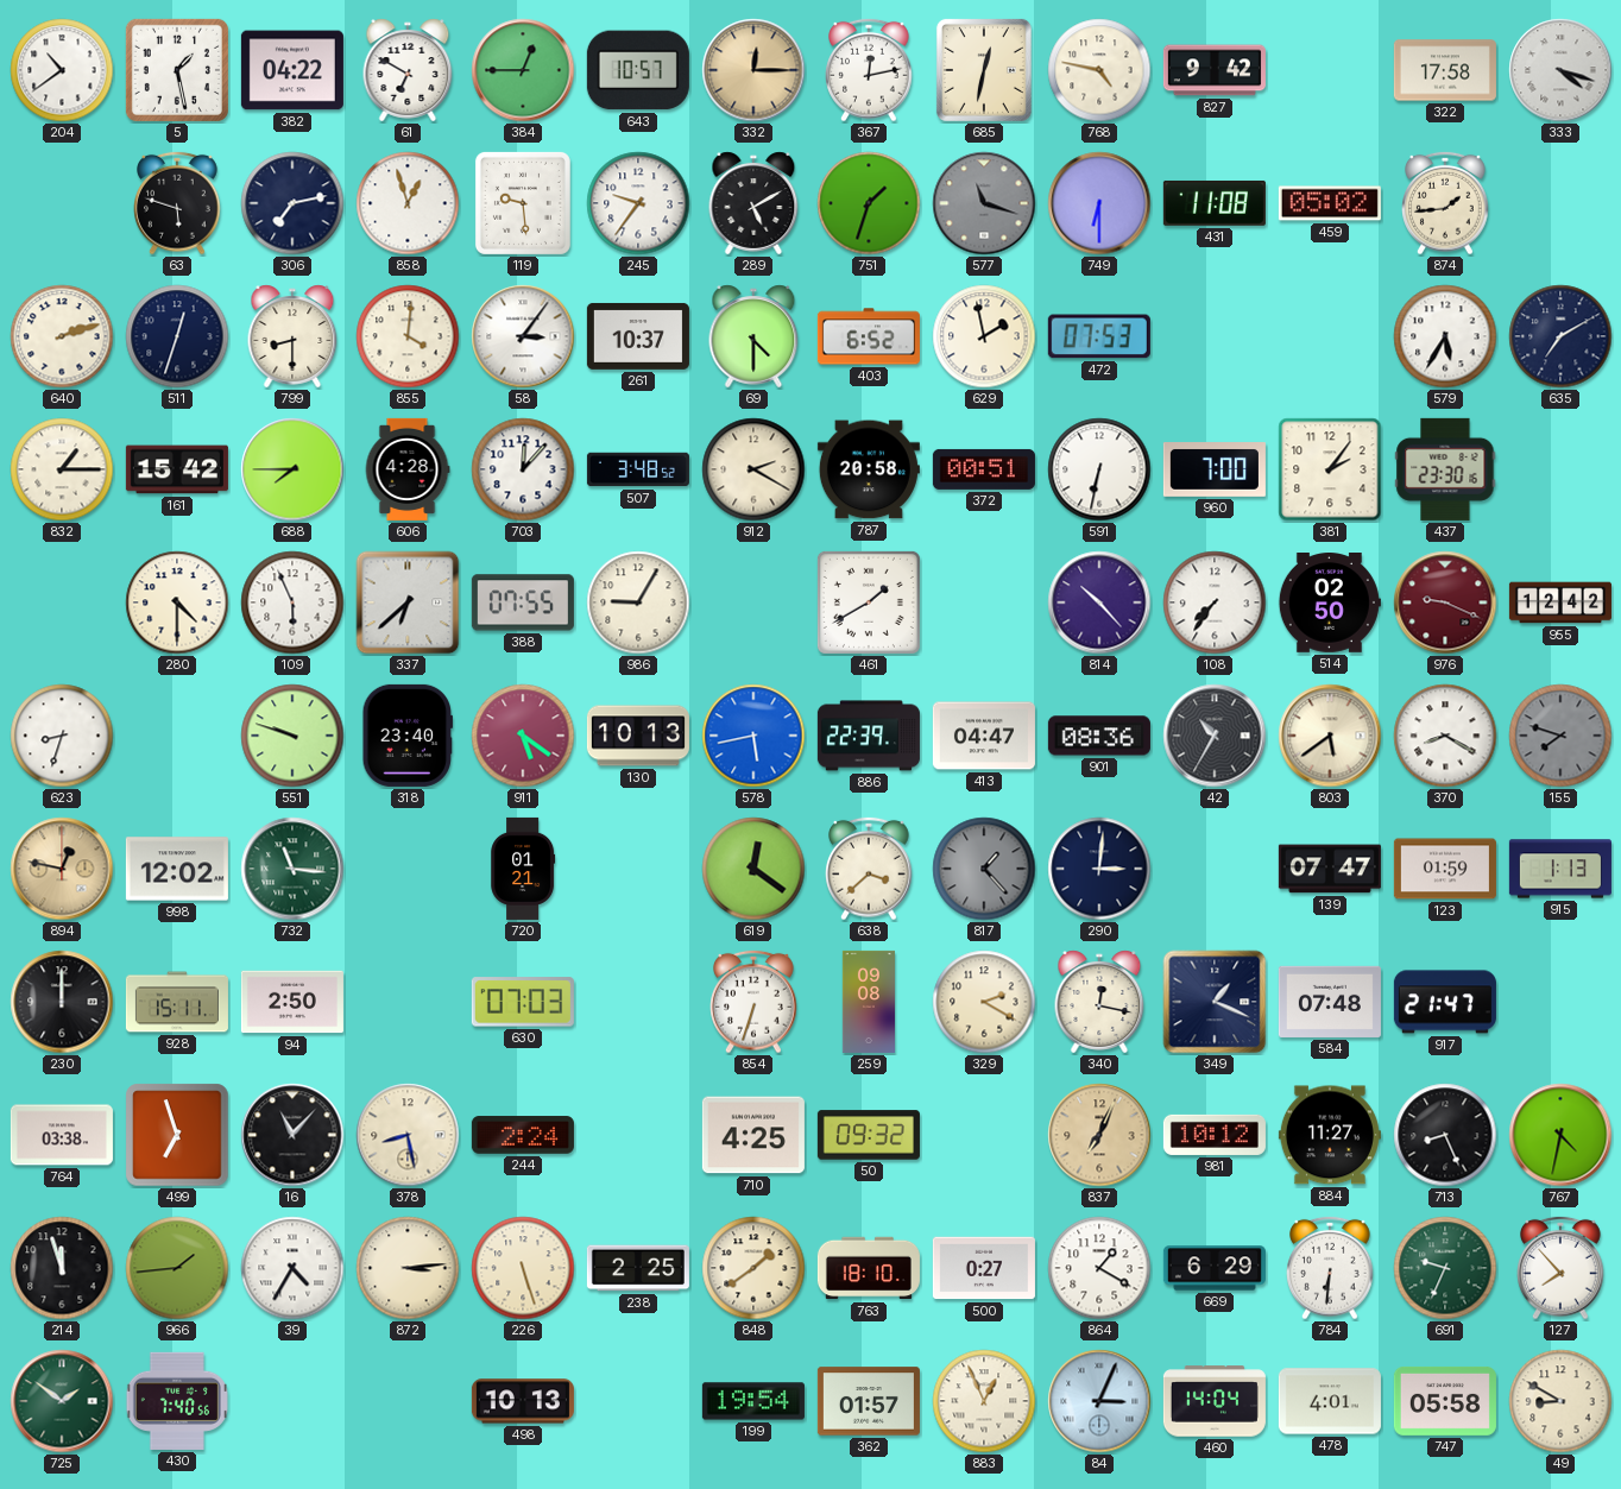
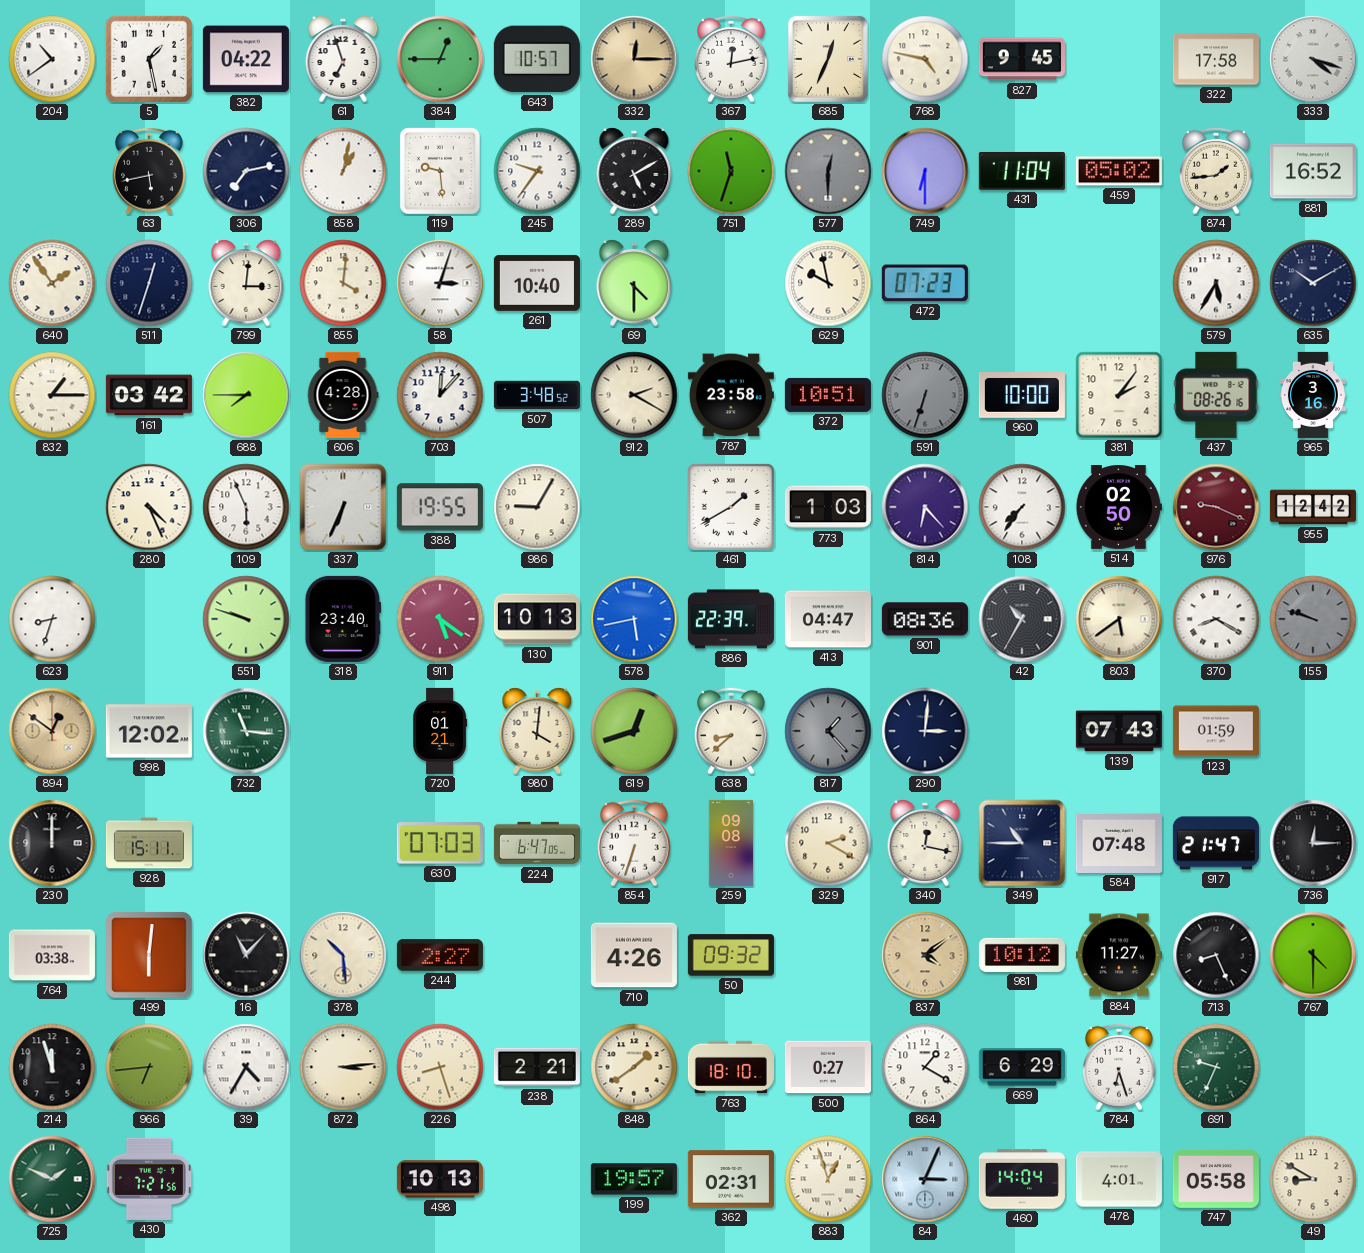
61: 6:50 -> 6:57
685: 12:32 -> 12:34
827: 9:42 -> 9:45
63: 5:48 -> 5:43
858: 12:57 -> 1:02
751: 1:33 -> 11:33
577: 11:18 -> 12:30
431: 11:08 -> 11:04
881: none -> 16:52
640: 2:12 -> 1:54
799: 8:30 -> 3:01
58: 3:06 -> 3:03
261: 10:37 -> 10:40
403: 6:52 -> none
629: 1:58 -> 9:58
472: 07:53 -> 07:23
635: 7:10 -> 10:10
161: 15:42 -> 03:42
787: 20:58 -> 23:58
372: 00:51 -> 10:51
591: 6:32 -> 6:33
591 dial: white -> grey
960: 7:00 -> 10:00
437: 23:30 -> 08:26
965: none -> 3:16
280: 4:30 -> 4:26
337: 6:38 -> 6:34
388: 07:55 -> 19:55
773: none -> 1:03
814: 10:23 -> 6:23
155: 7:48 -> 9:48
894: 12:47 -> 12:51
980: none -> 4:01
619: 12:21 -> 12:42
638: 3:38 -> 8:38
139: 07:47 -> 07:43
915: 1:13 -> none
94: 2:50 -> none
224: none -> 6:47
349: 1:19 -> 10:45
736: none -> 12:15
499: 6:57 -> 6:01
378: 8:28 -> 10:29
244: 2:24 -> 2:27
710: 4:25 -> 4:26
837: 7:04 -> 4:09
767: 4:32 -> 4:30
966: 1:44 -> 6:44
226: 5:27 -> 8:27
238: 2:25 -> 2:21
784: 6:31 -> 6:27
127: 7:53 -> none
725: 1:51 -> 1:49
430: 7:40 -> 7:21
199: 19:54 -> 19:57
362: 01:57 -> 02:31
883: 12:56 -> 12:57
